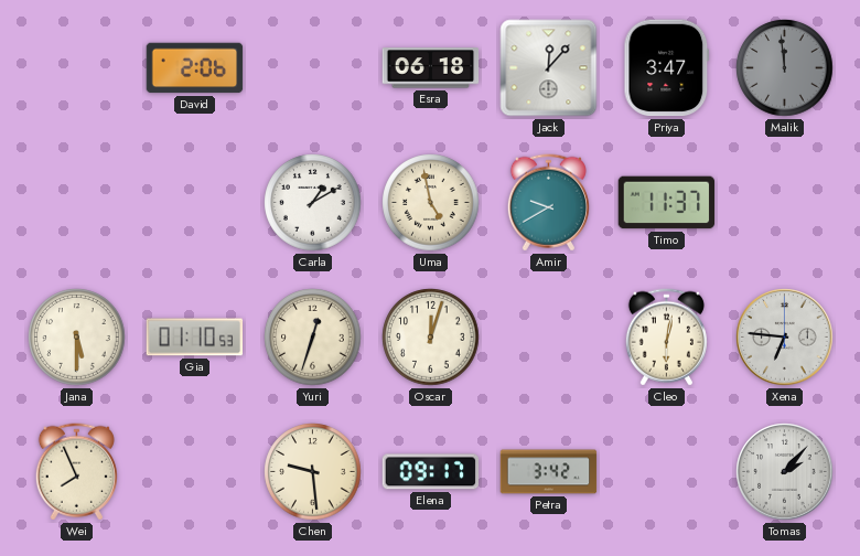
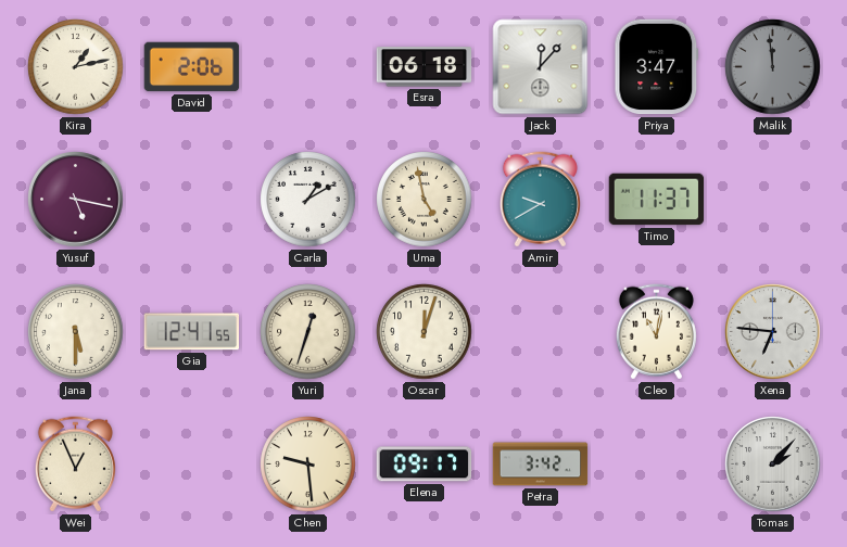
Kira: none -> 1:13
Yusuf: none -> 5:17
Gia: 01:10 -> 12:41
Cleo: 6:02 -> 11:02
Wei: 7:56 -> 12:56
